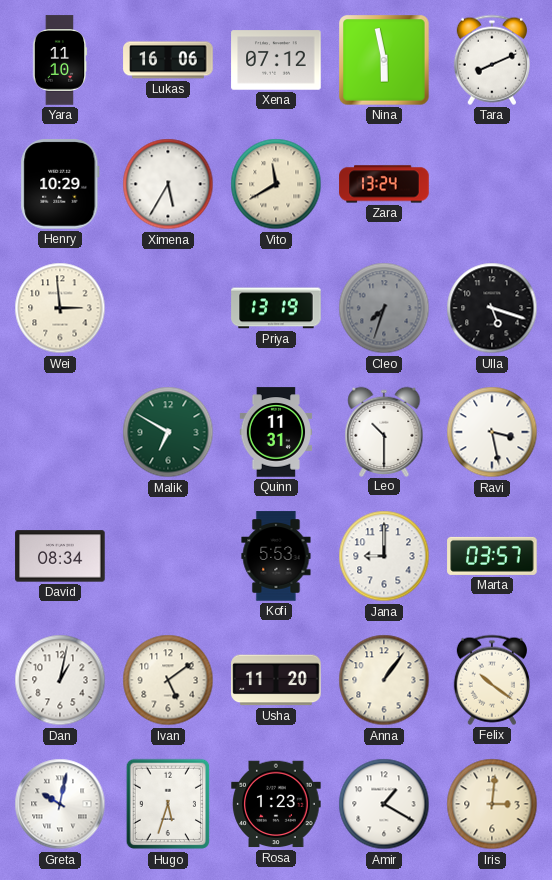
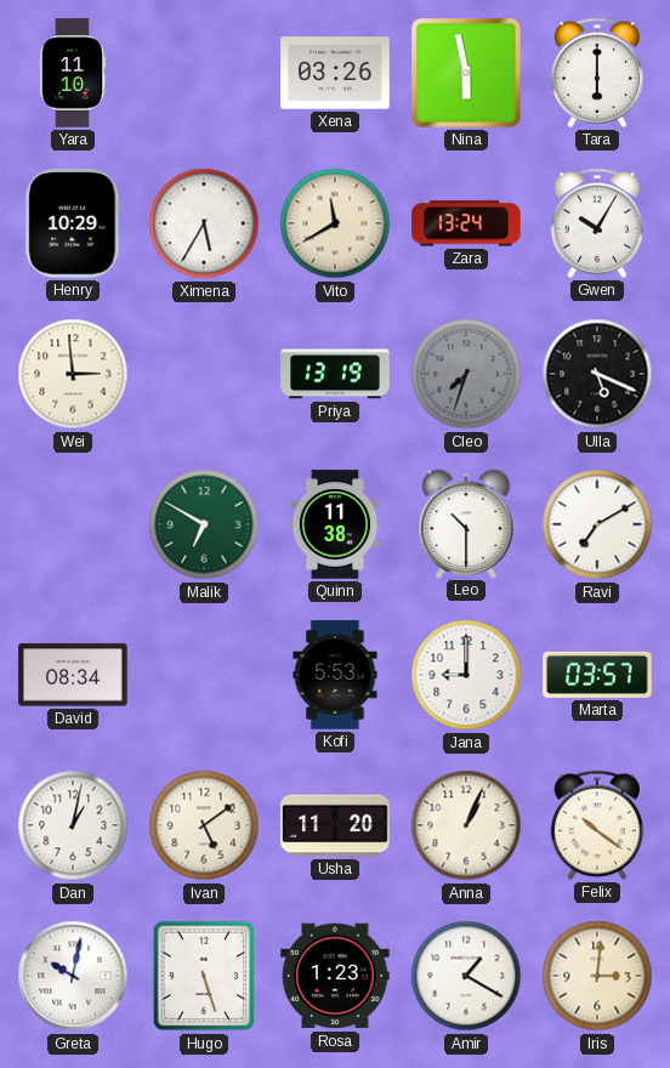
Lukas: 16:06 -> none
Xena: 07:12 -> 03:26
Tara: 8:11 -> 6:00
Gwen: none -> 10:05
Ulla: 5:18 -> 5:19
Quinn: 11:31 -> 11:38
Ravi: 3:28 -> 7:10
Anna: 1:06 -> 1:04
Hugo: 5:33 -> 5:27
